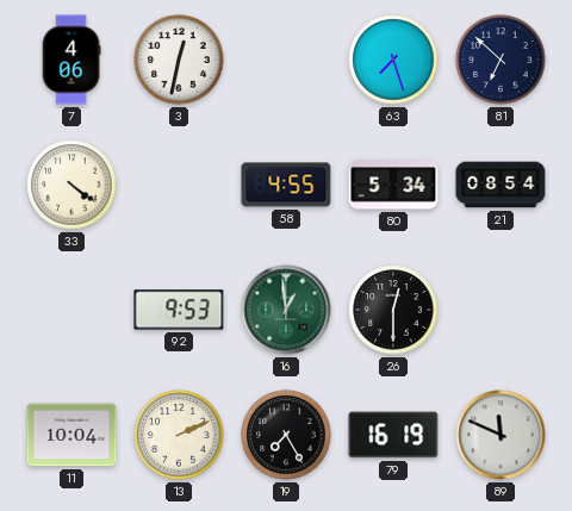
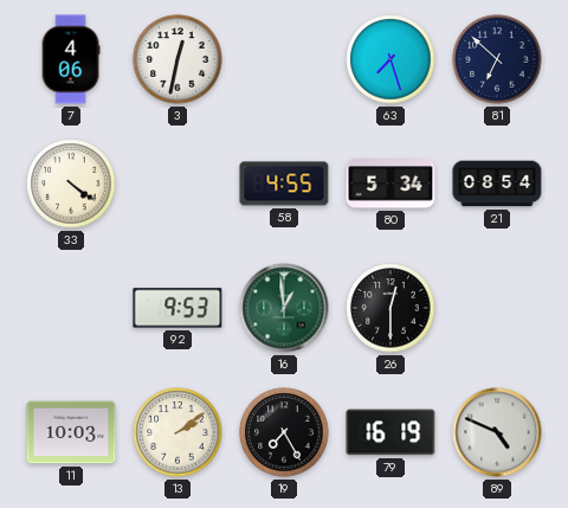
11: 10:04 -> 10:03
13: 2:11 -> 2:09
89: 11:49 -> 4:49
